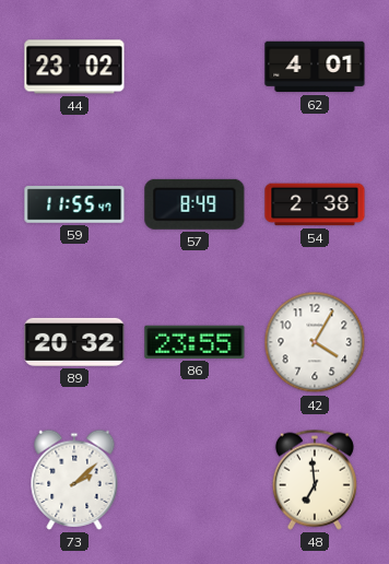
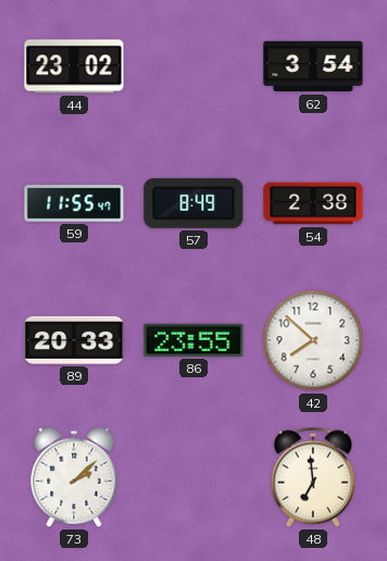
62: 4:01 -> 3:54
89: 20:32 -> 20:33
42: 4:05 -> 7:52
